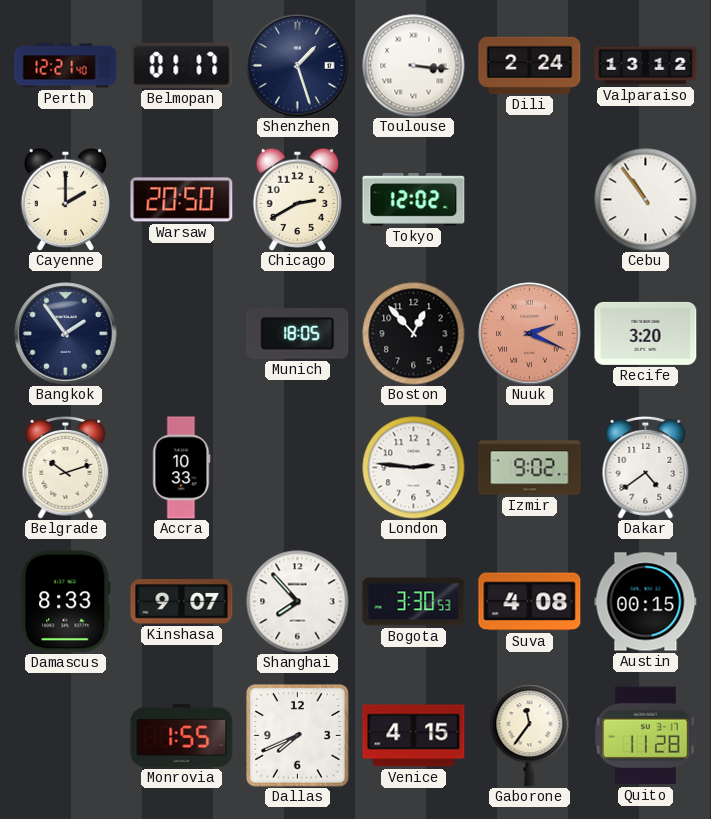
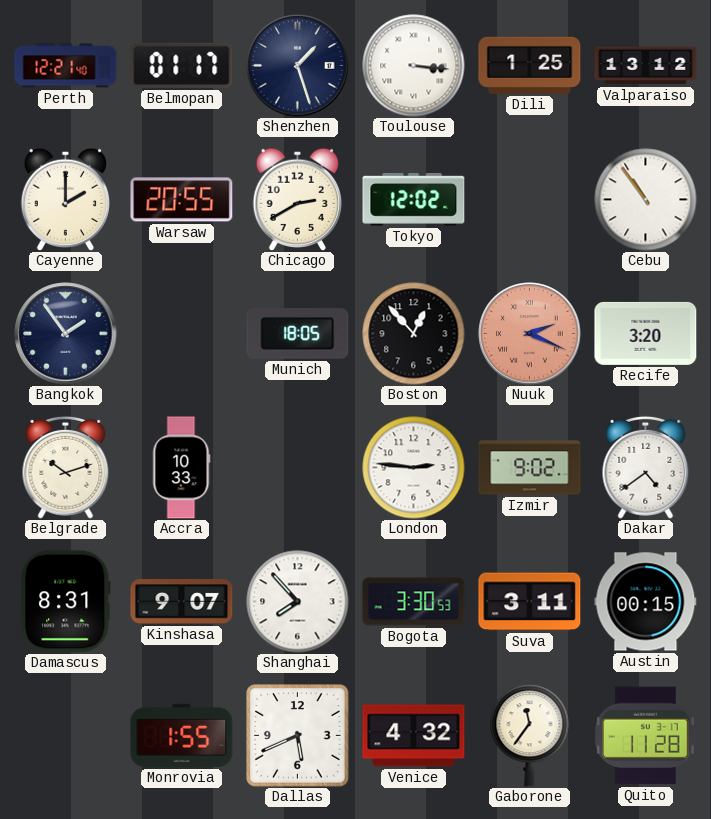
Dili: 2:24 -> 1:25
Warsaw: 20:50 -> 20:55
Damascus: 8:33 -> 8:31
Suva: 4:08 -> 3:11
Dallas: 7:41 -> 5:41
Venice: 4:15 -> 4:32
